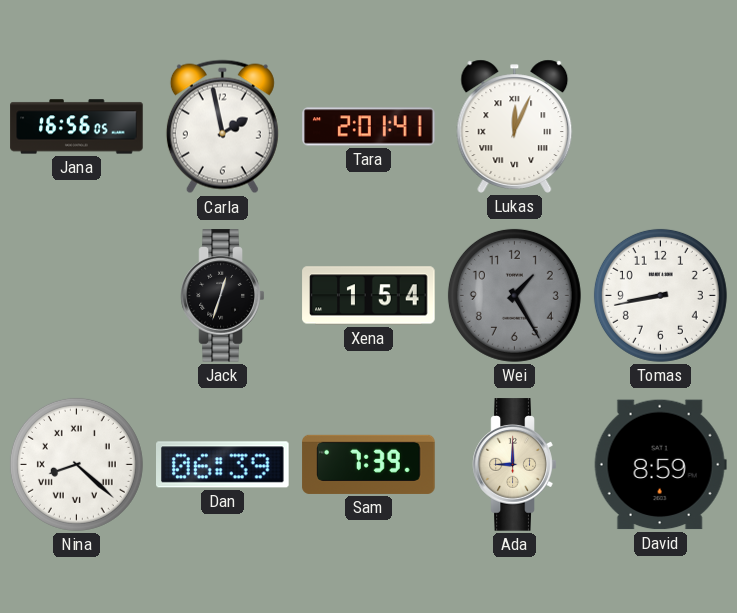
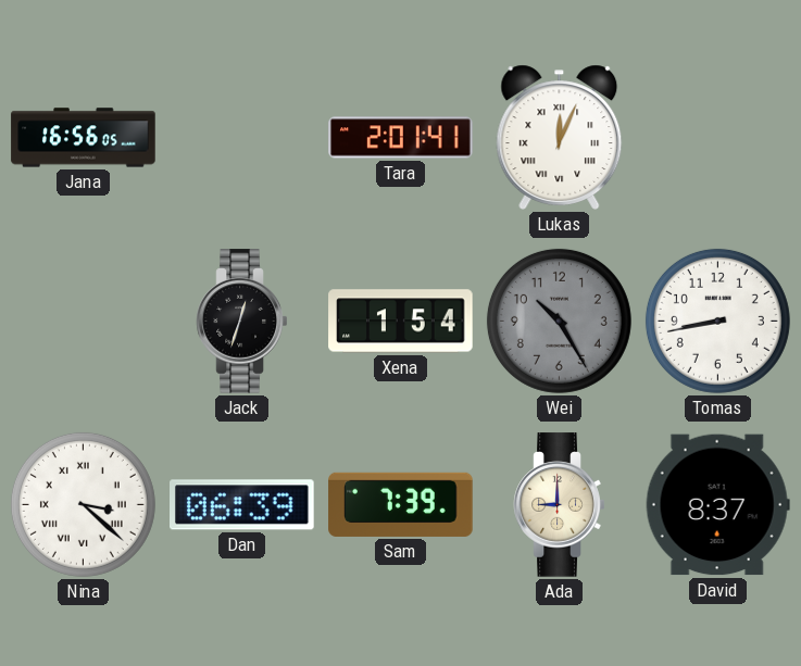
Carla: 1:58 -> none
Wei: 1:25 -> 10:25
Nina: 8:22 -> 3:22
David: 8:59 -> 8:37
